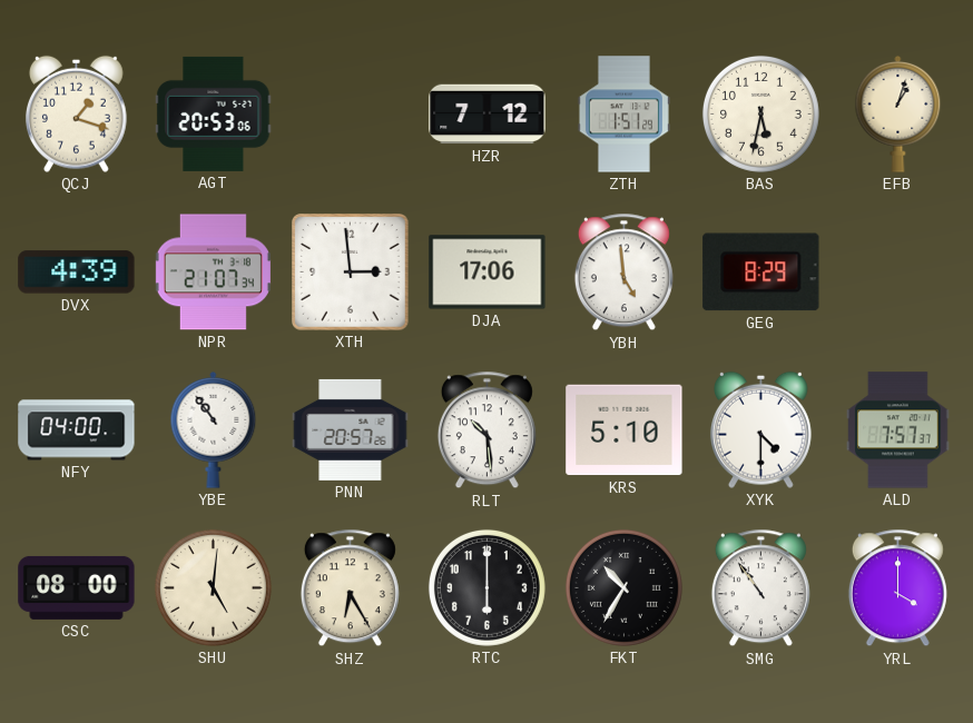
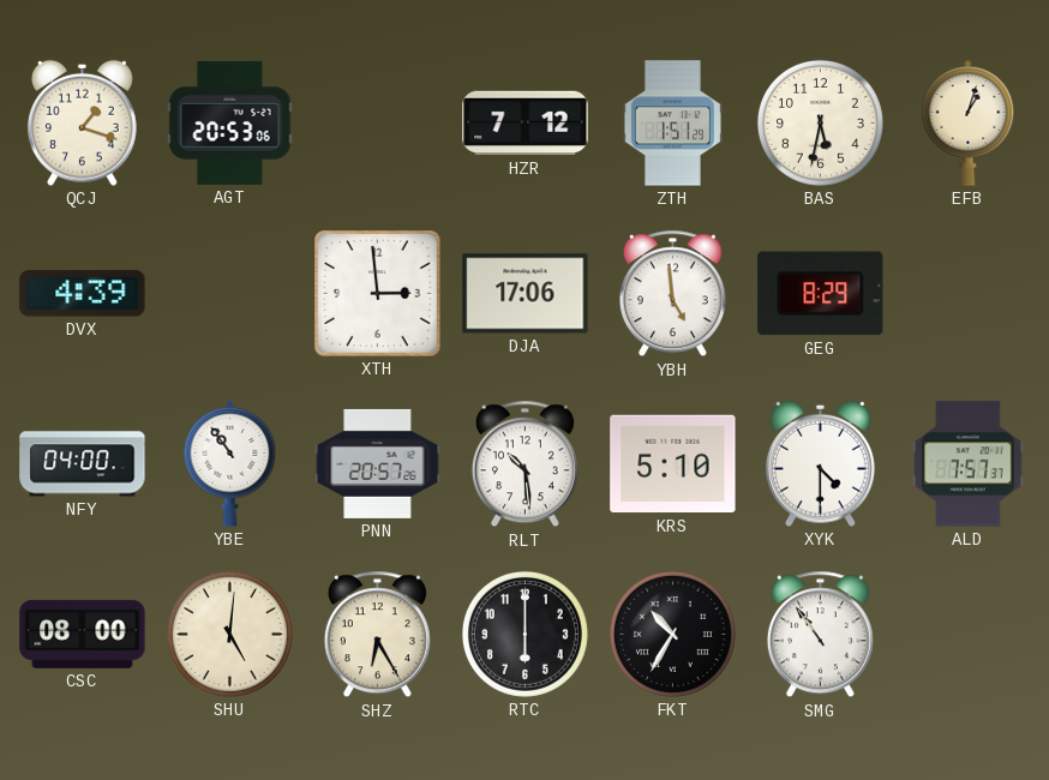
NPR: 21:07 -> none
YRL: 4:00 -> none
